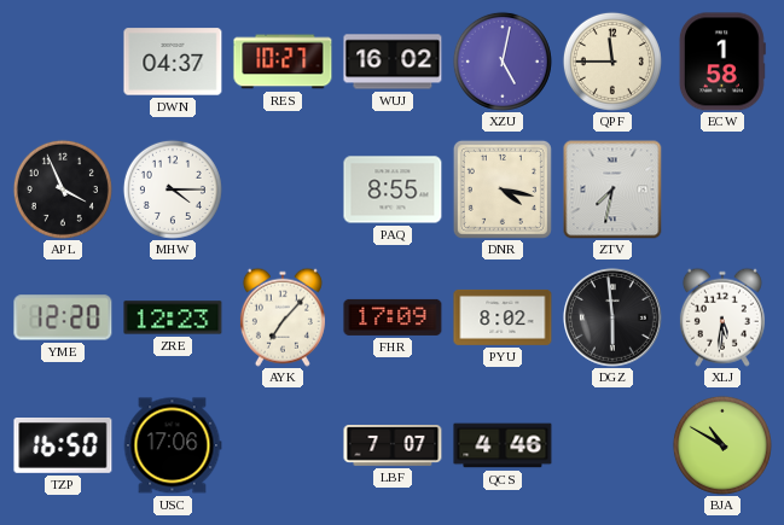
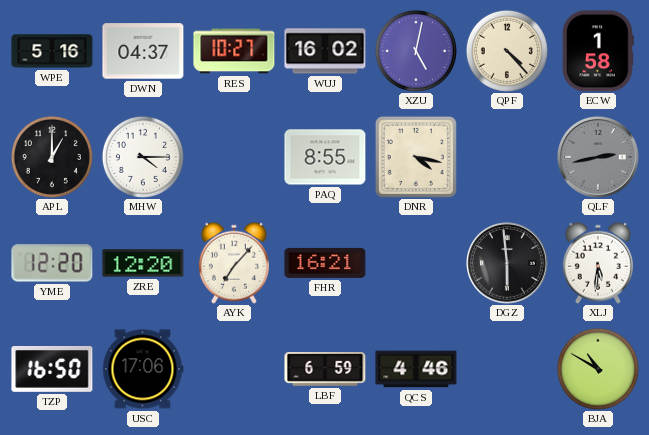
WPE: none -> 5:16
QPF: 11:45 -> 4:23
APL: 3:56 -> 1:00
ZTV: 7:32 -> none
QLF: none -> 2:43
ZRE: 12:23 -> 12:20
FHR: 17:09 -> 16:21
PYU: 8:02 -> none
LBF: 7:07 -> 6:59
